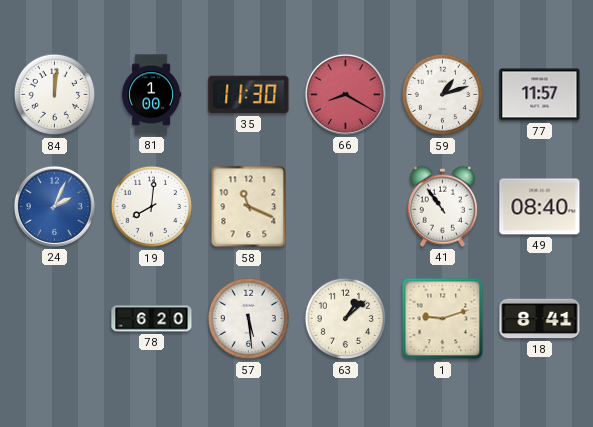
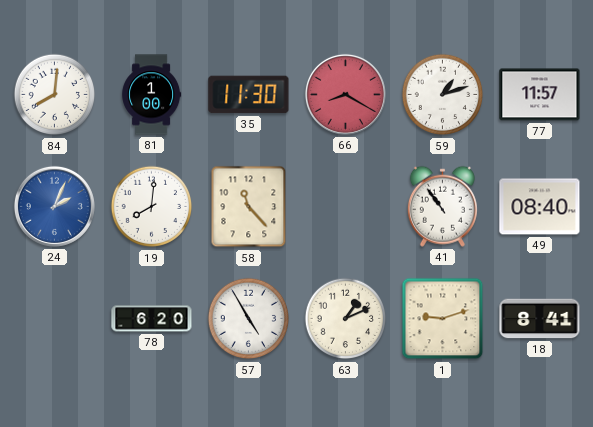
84: 12:01 -> 8:01
58: 11:19 -> 11:23
57: 5:29 -> 4:55
63: 1:08 -> 1:11
